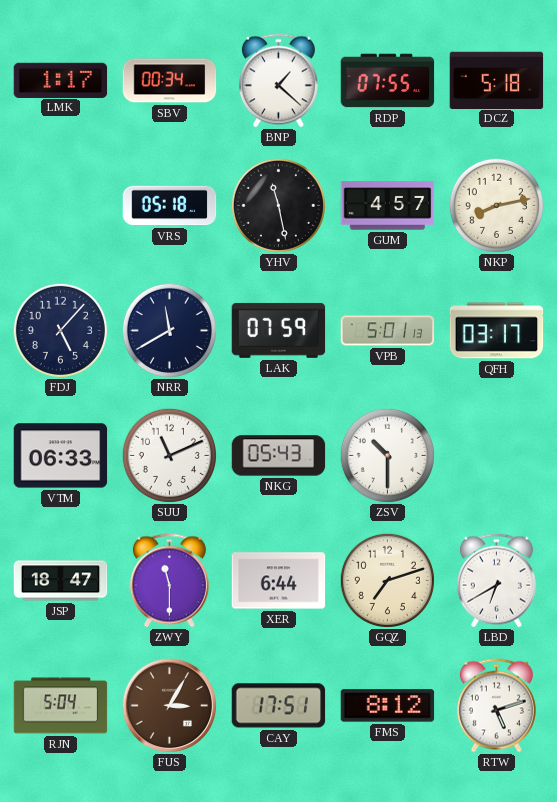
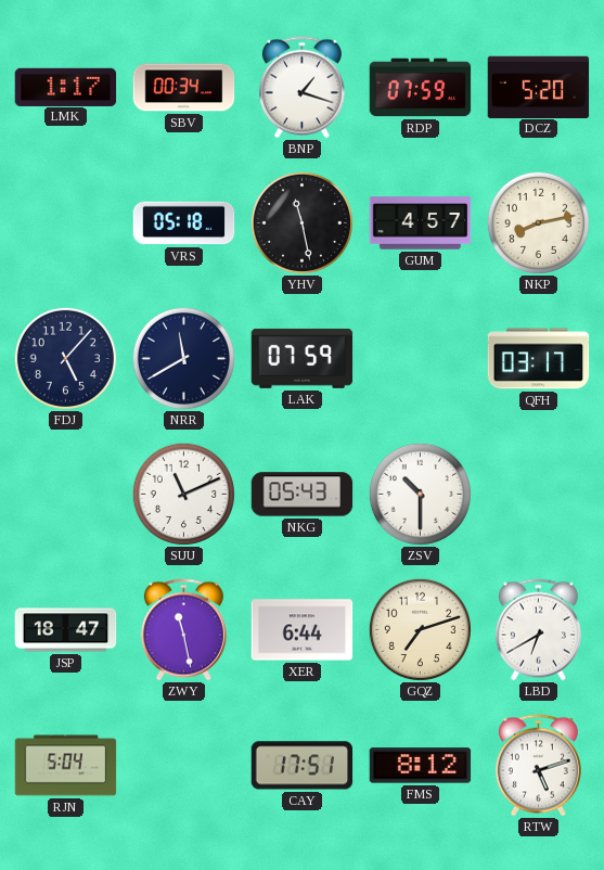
BNP: 1:22 -> 1:18
RDP: 07:55 -> 07:59
DCZ: 5:18 -> 5:20
VPB: 5:01 -> none
VTM: 06:33 -> none
ZWY: 11:30 -> 11:28
FUS: 3:05 -> none
